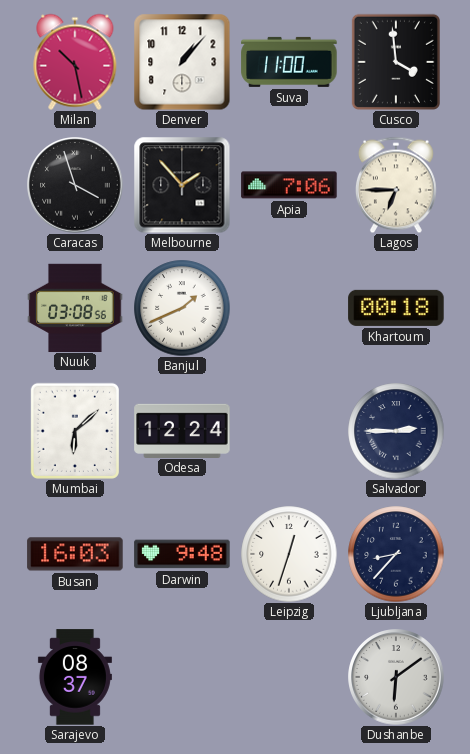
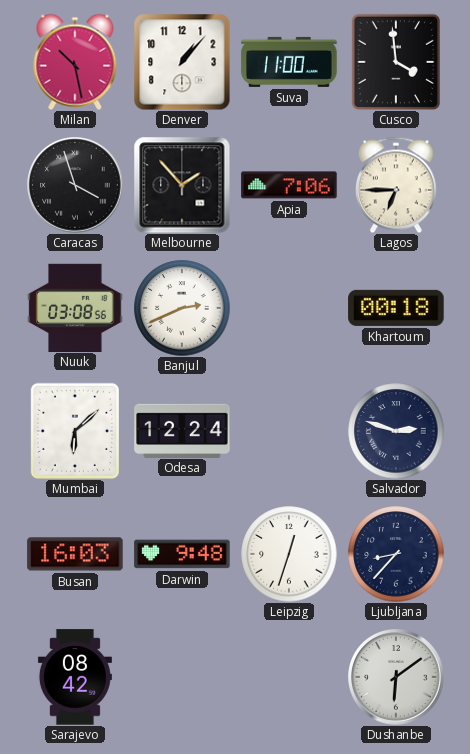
Banjul: 1:41 -> 2:41
Salvador: 2:45 -> 2:48
Sarajevo: 08:37 -> 08:42
